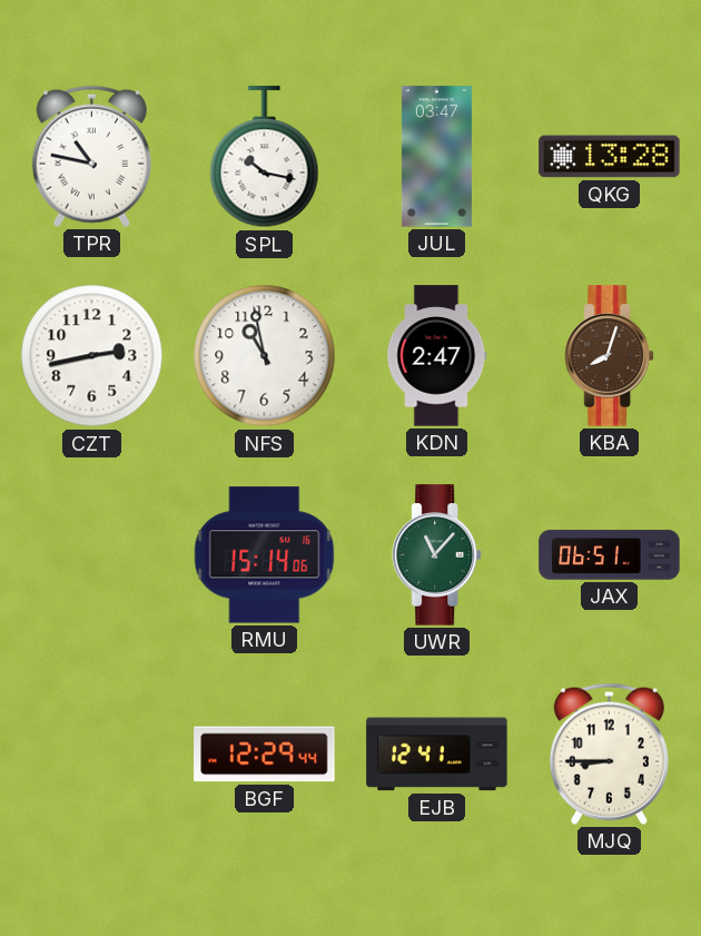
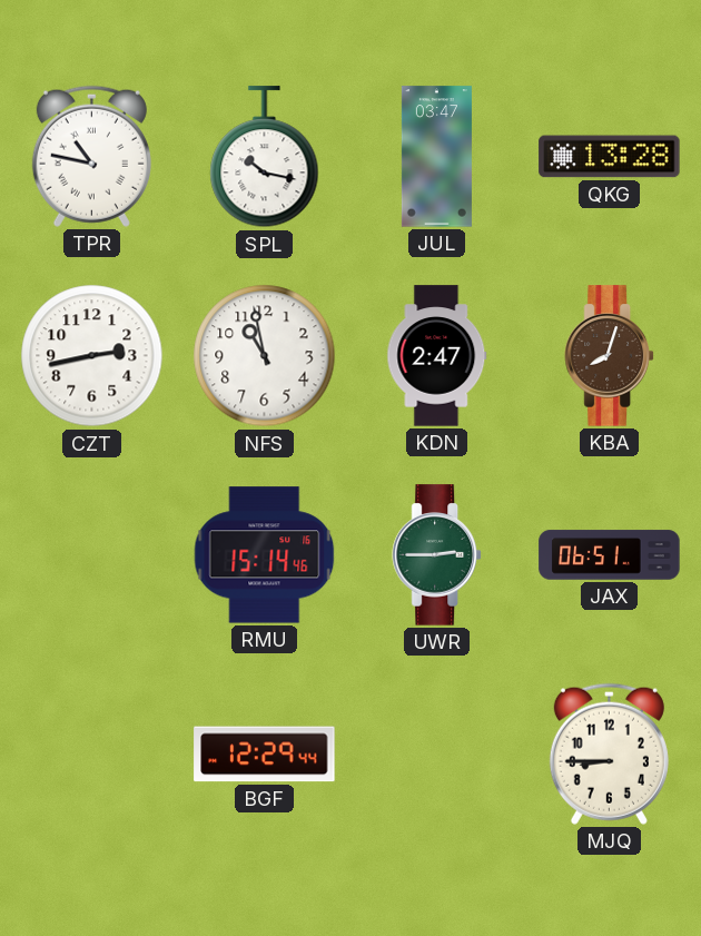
RMU: 15:14:06 -> 15:14:46
UWR: 11:07 -> 2:45
EJB: 12:41 -> none
